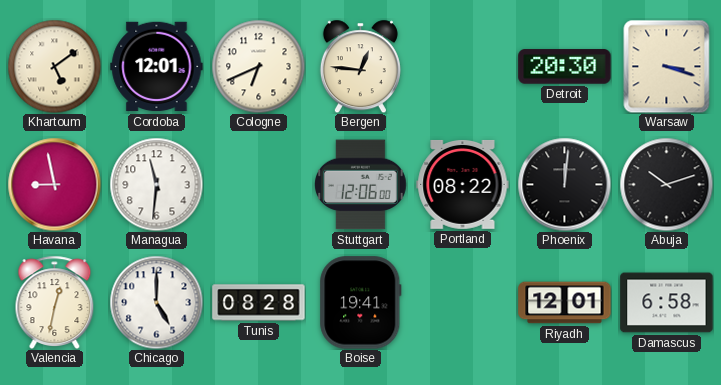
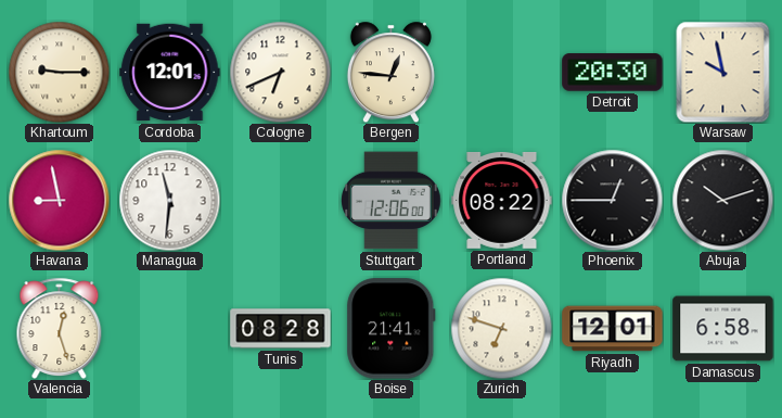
Khartoum: 5:09 -> 9:15
Warsaw: 3:18 -> 9:58
Phoenix: 12:01 -> 12:45
Valencia: 12:32 -> 12:27
Chicago: 5:00 -> none
Boise: 19:41 -> 21:41
Zurich: none -> 6:48
